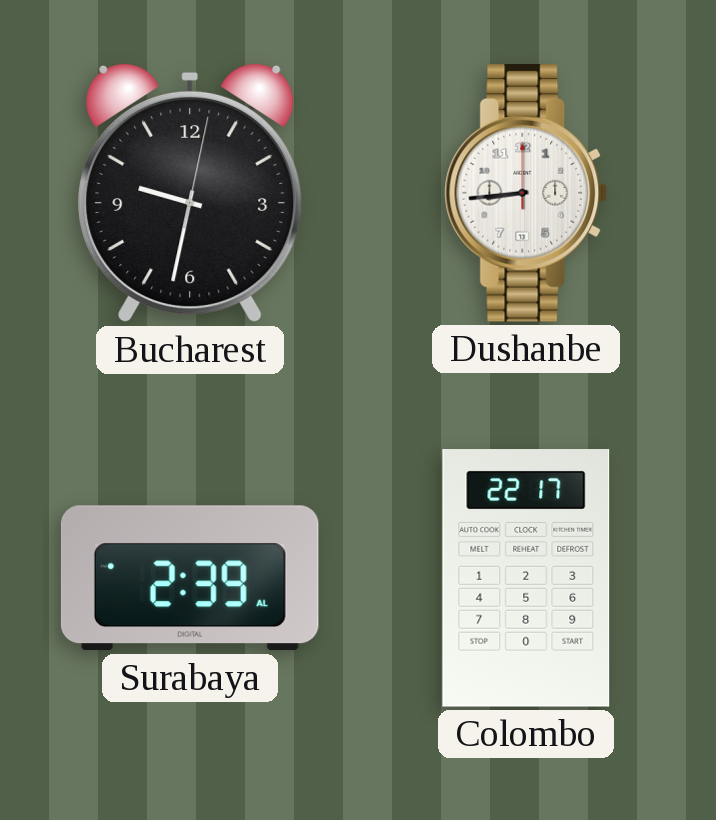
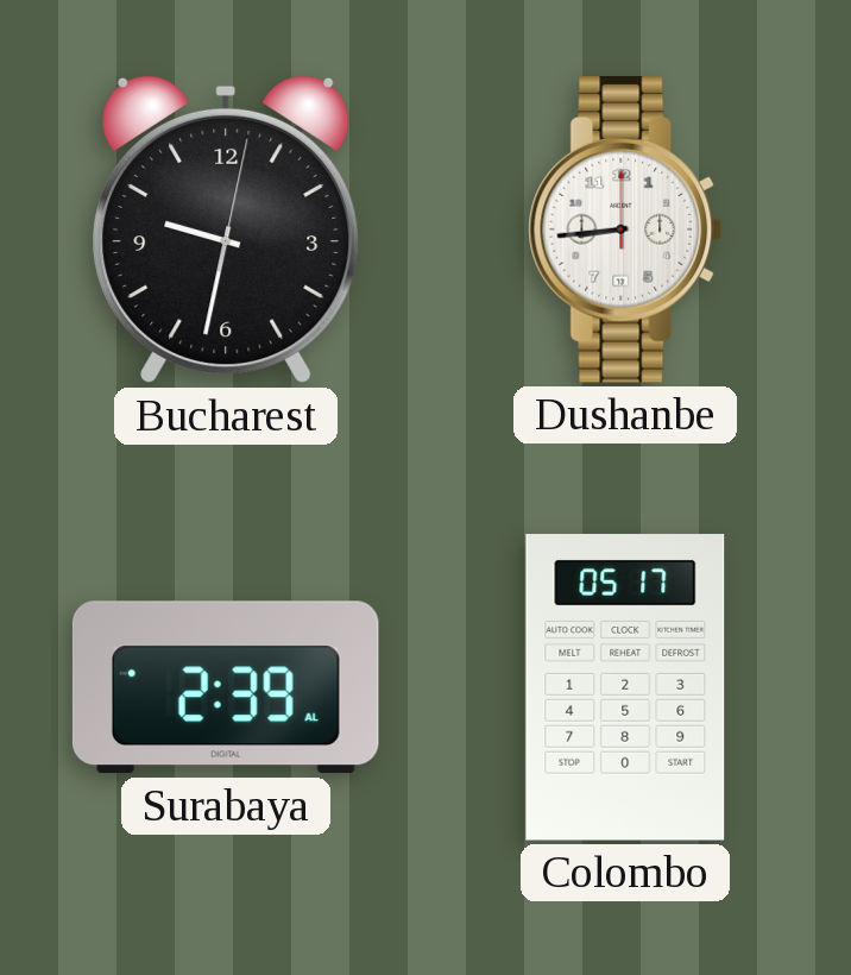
Colombo: 22:17 -> 05:17
